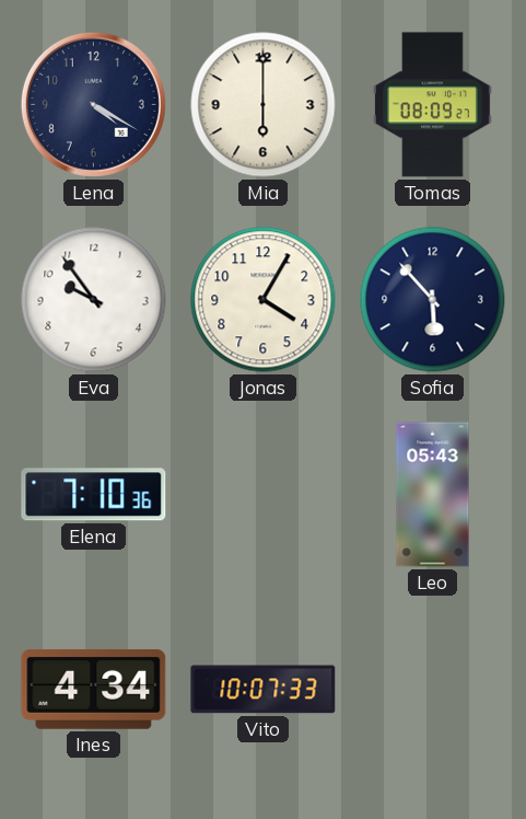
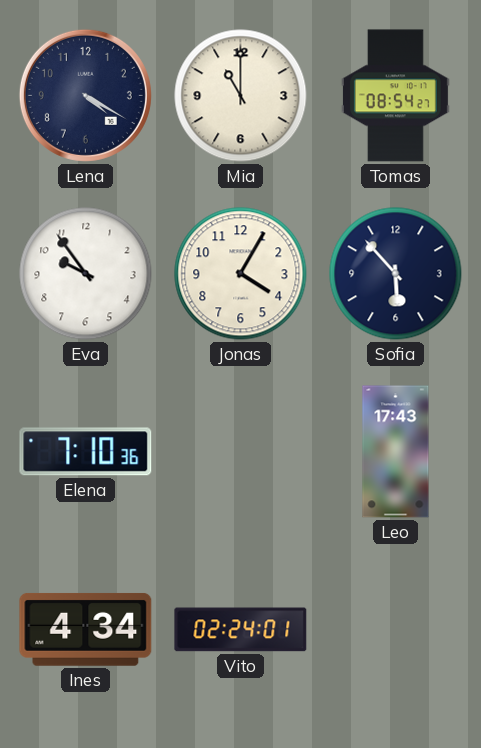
Mia: 6:00 -> 11:00
Tomas: 08:09 -> 08:54
Leo: 05:43 -> 17:43
Vito: 10:07 -> 02:24
